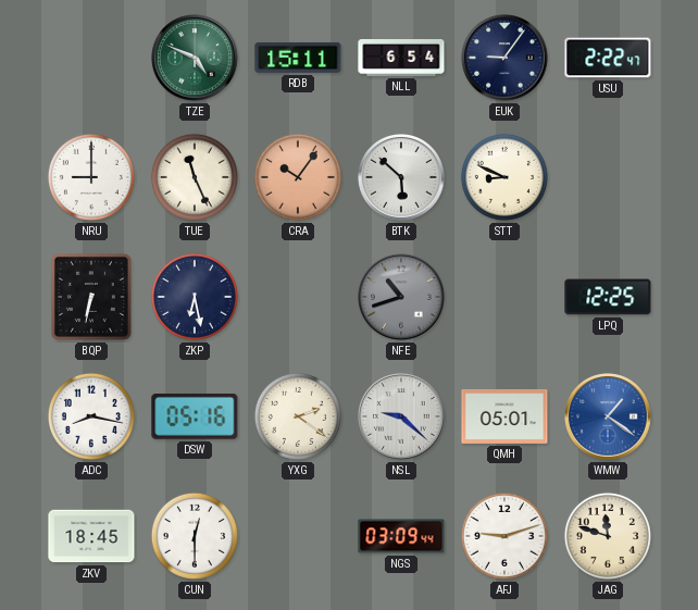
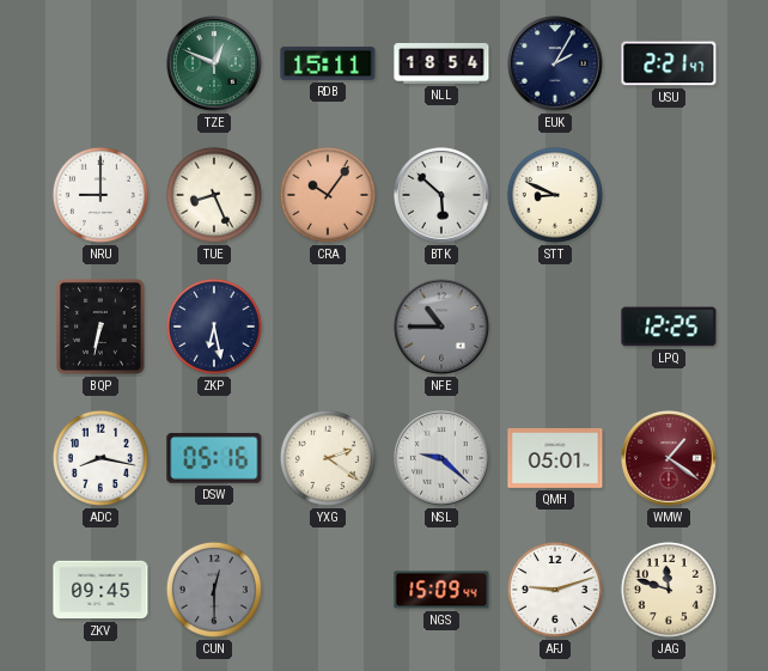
TZE: 4:49 -> 12:49
NLL: 6:54 -> 18:54
EUK: 9:06 -> 2:05
USU: 2:22 -> 2:21
TUE: 11:26 -> 8:26
NFE: 10:42 -> 10:45
WMW dial: blue -> burgundy
ZKV: 18:45 -> 09:45
CUN dial: white -> grey
NGS: 03:09 -> 15:09
